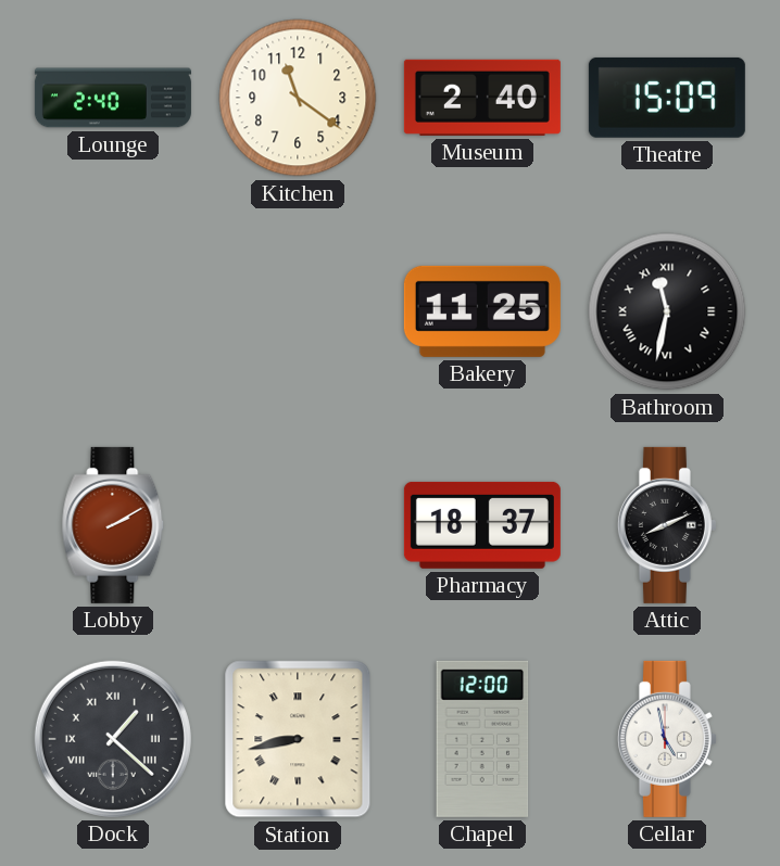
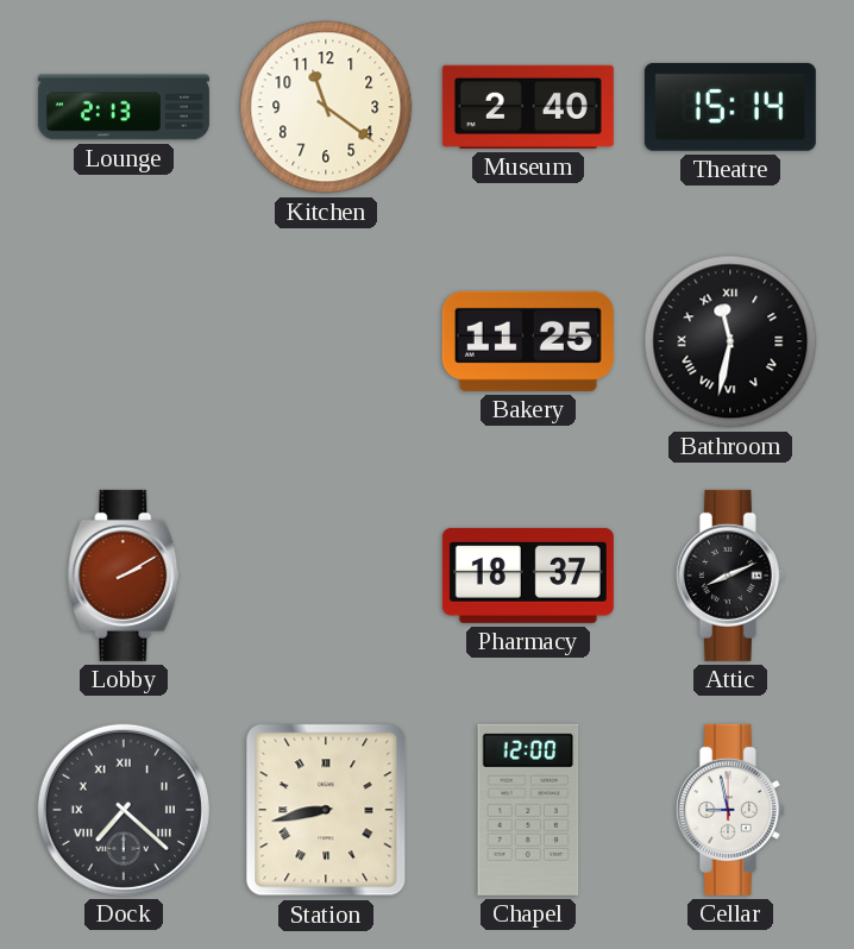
Lounge: 2:40 -> 2:13
Theatre: 15:09 -> 15:14
Dock: 1:22 -> 7:22
Cellar: 4:58 -> 8:58
